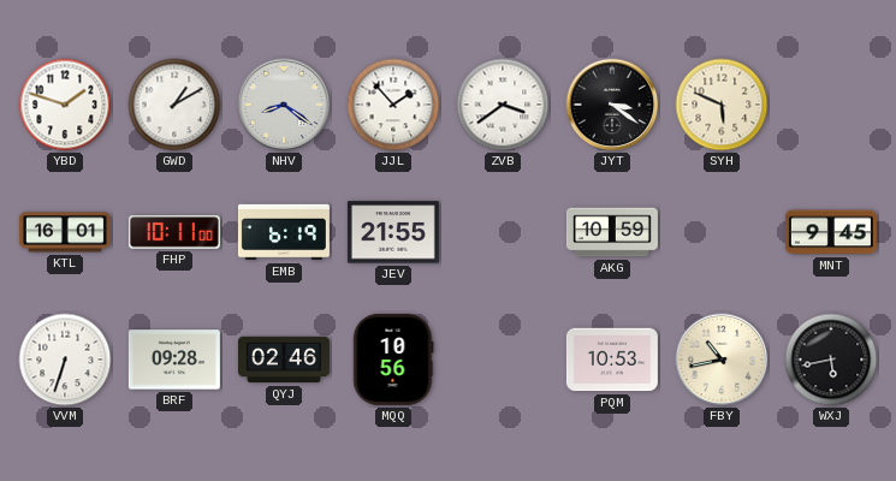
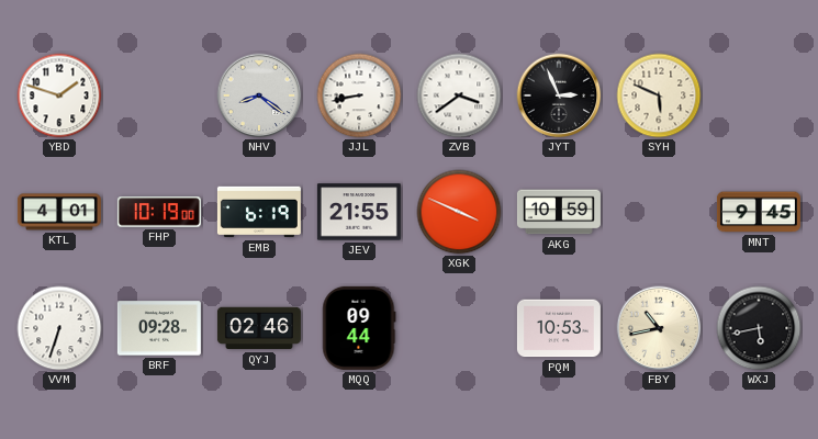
GWD: 1:10 -> none
JJL: 1:53 -> 8:43
JYT: 3:21 -> 2:56
KTL: 16:01 -> 4:01
FHP: 10:11 -> 10:19
XGK: none -> 3:49
MQQ: 10:56 -> 09:44
